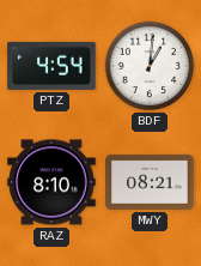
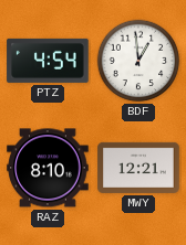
BDF: 1:01 -> 12:59
MWY: 08:21 -> 12:21
